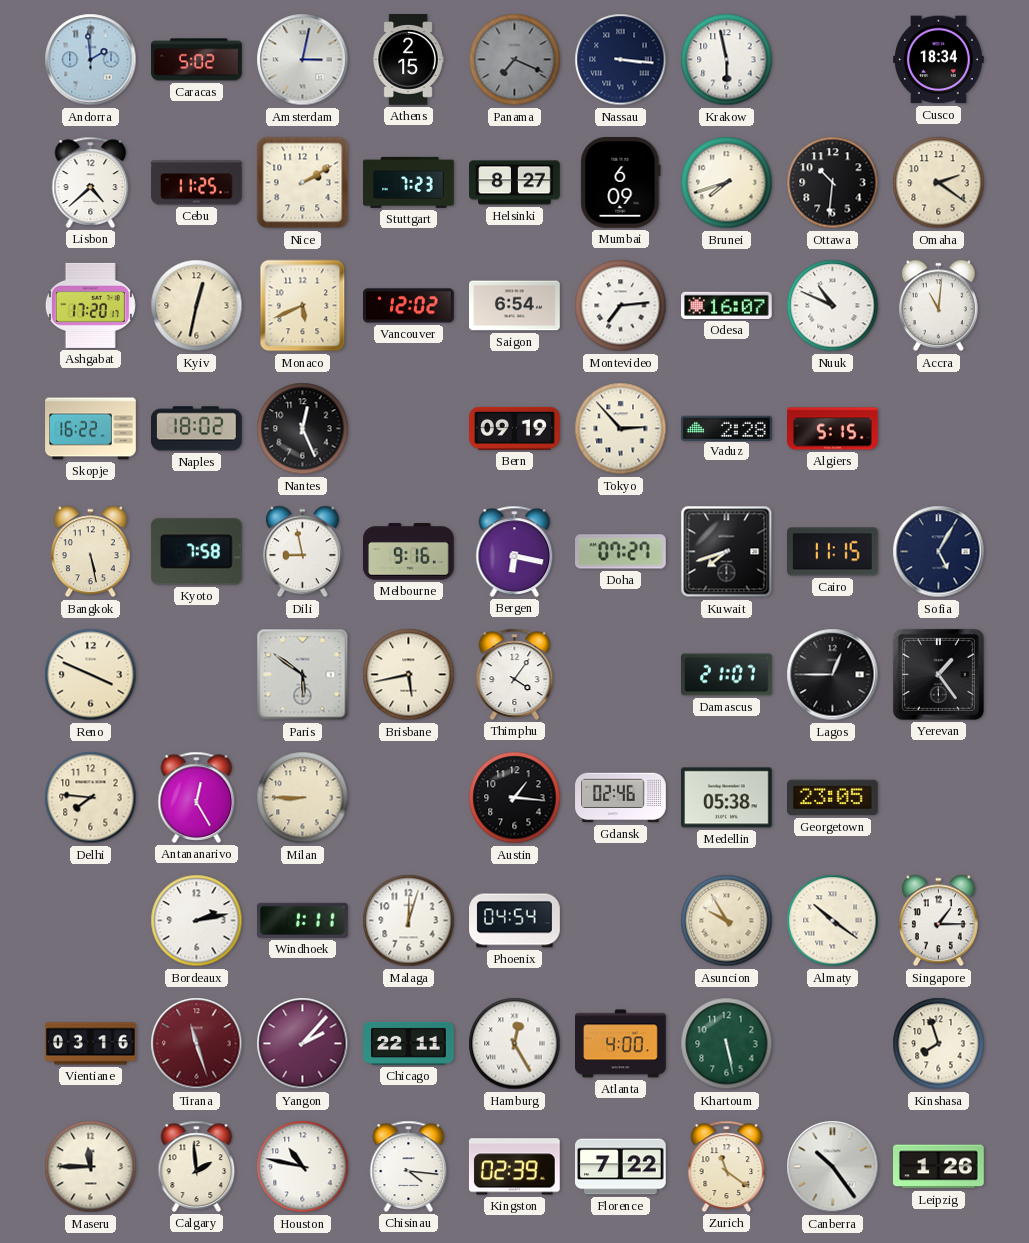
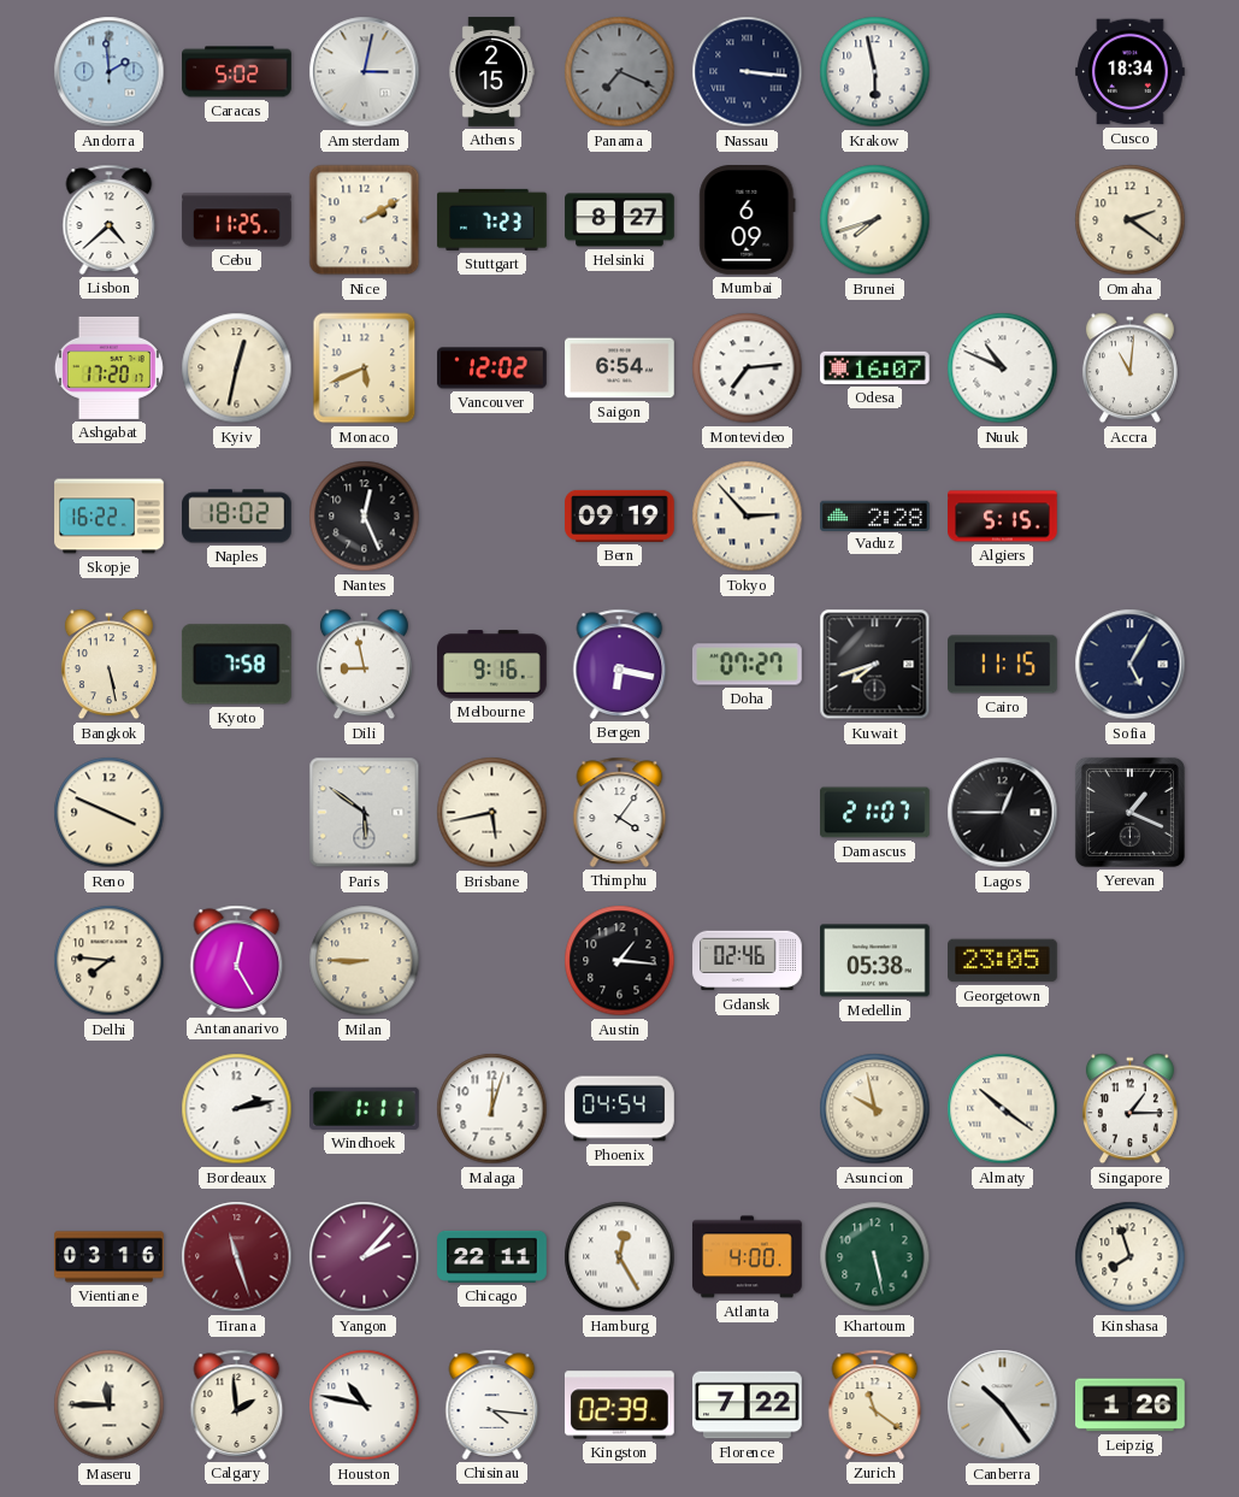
Ottawa: 10:31 -> none
Yerevan: 1:24 -> 1:19
Asuncion: 9:55 -> 9:58
